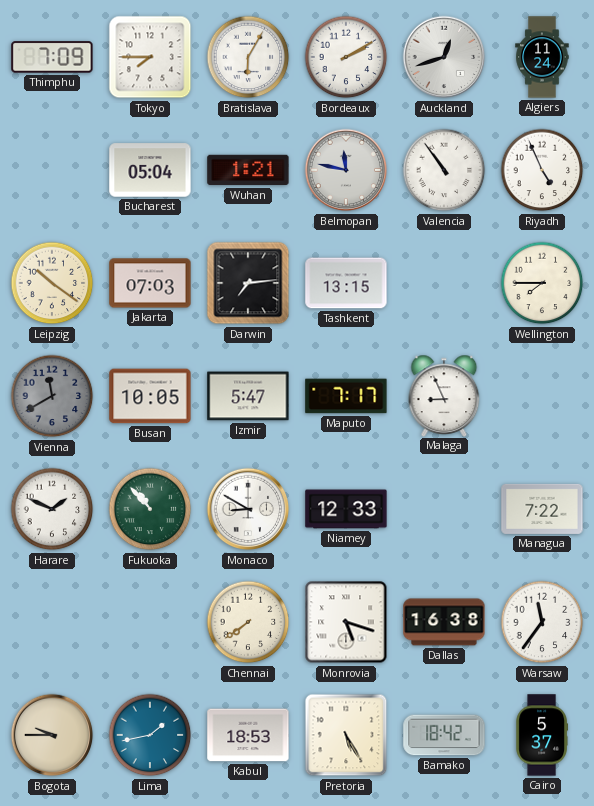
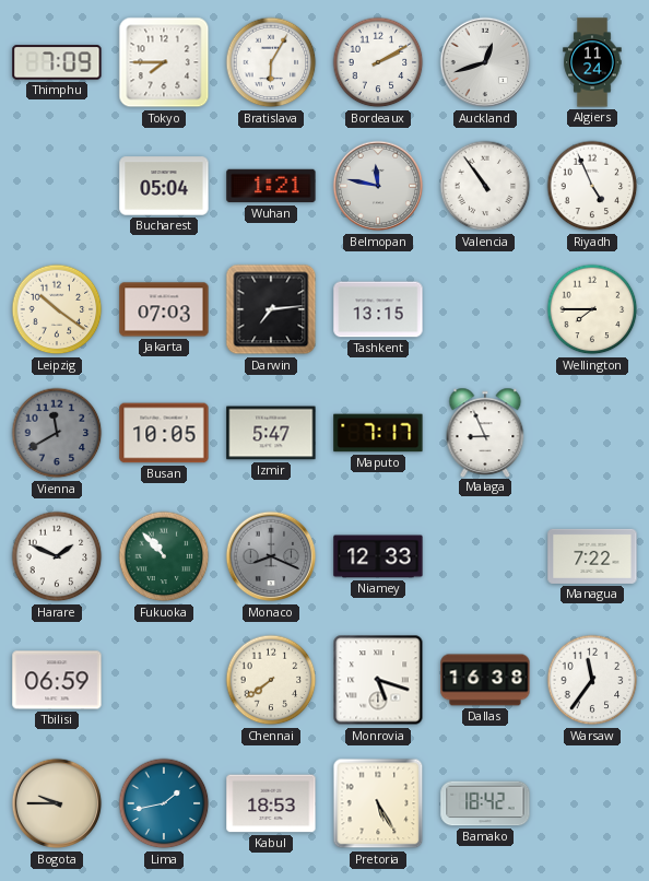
Monaco: 8:50 -> 8:19
Monaco dial: white -> grey
Tbilisi: none -> 06:59
Cairo: 5:37 -> none
